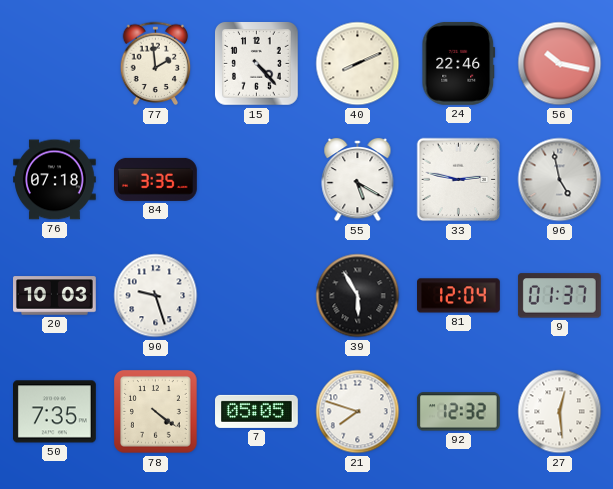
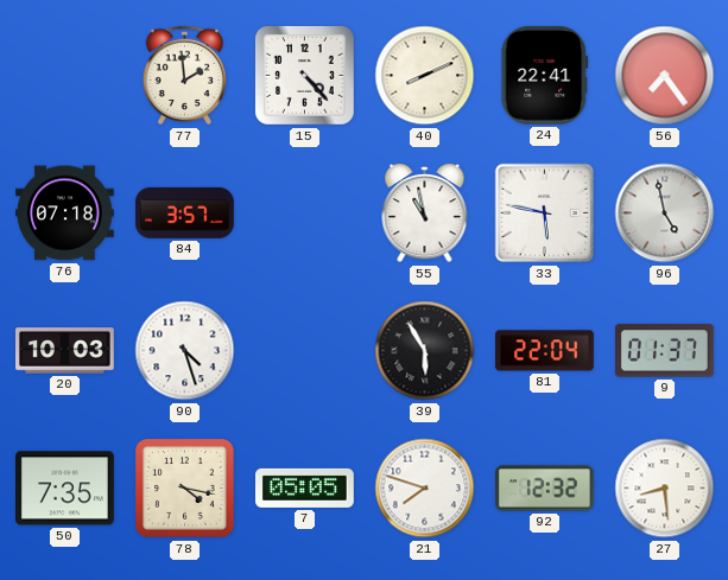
24: 22:46 -> 22:41
56: 10:17 -> 7:24
84: 3:35 -> 3:57
55: 5:20 -> 10:58
33: 2:47 -> 5:47
90: 9:27 -> 4:27
81: 12:04 -> 22:04
78: 4:21 -> 4:17
27: 12:29 -> 8:29
